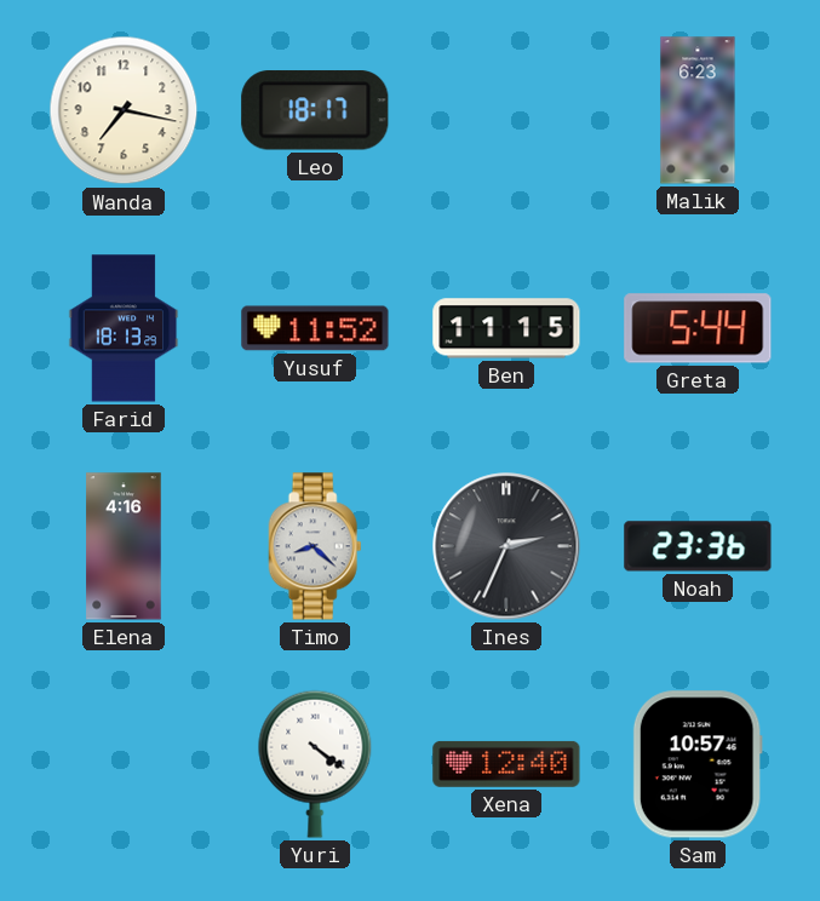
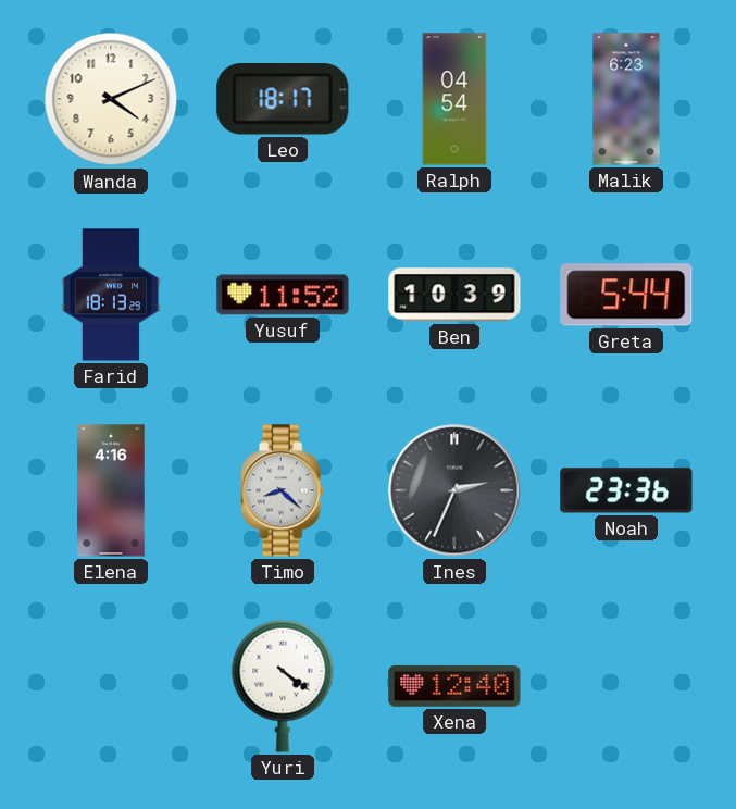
Wanda: 7:17 -> 4:11
Ralph: none -> 04:54
Ben: 11:15 -> 10:39
Sam: 10:57 -> none
